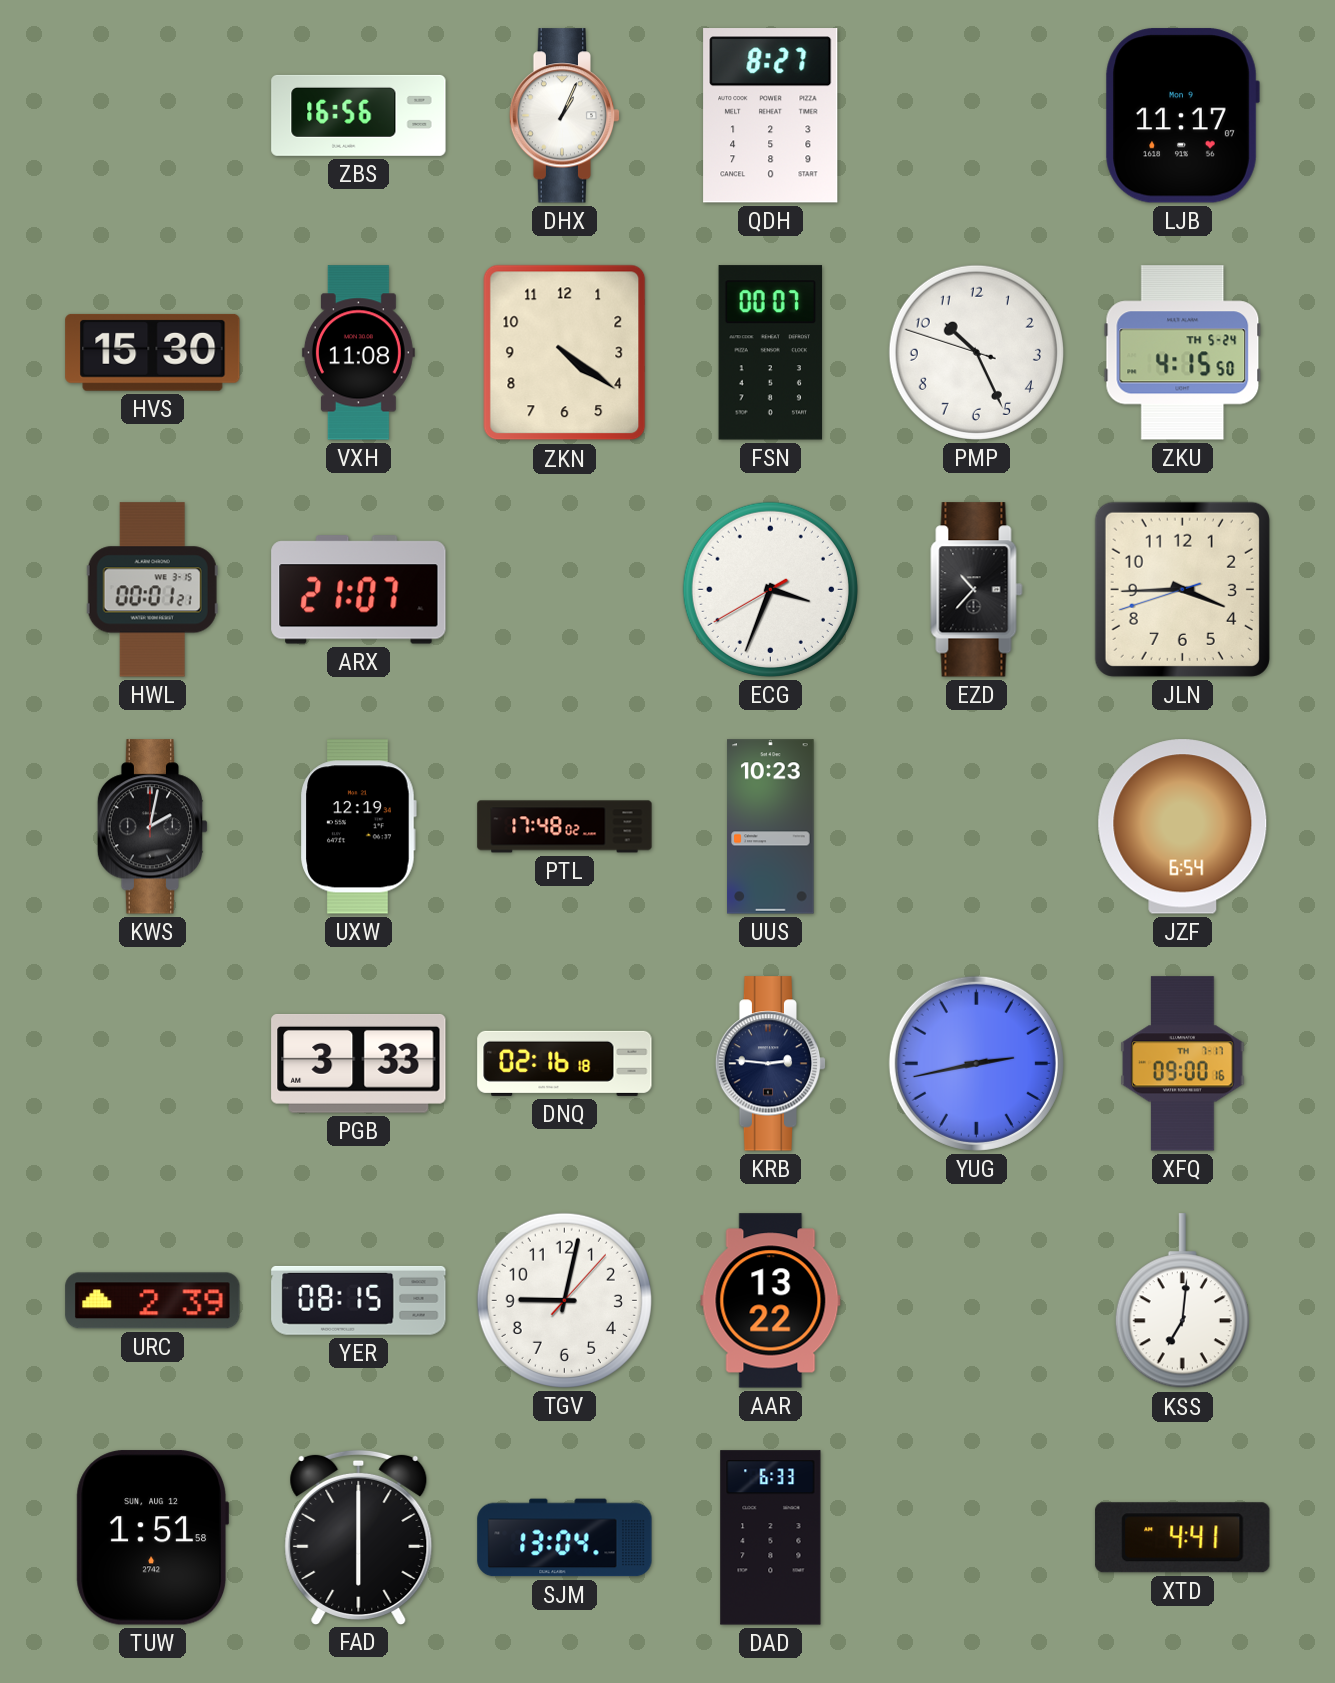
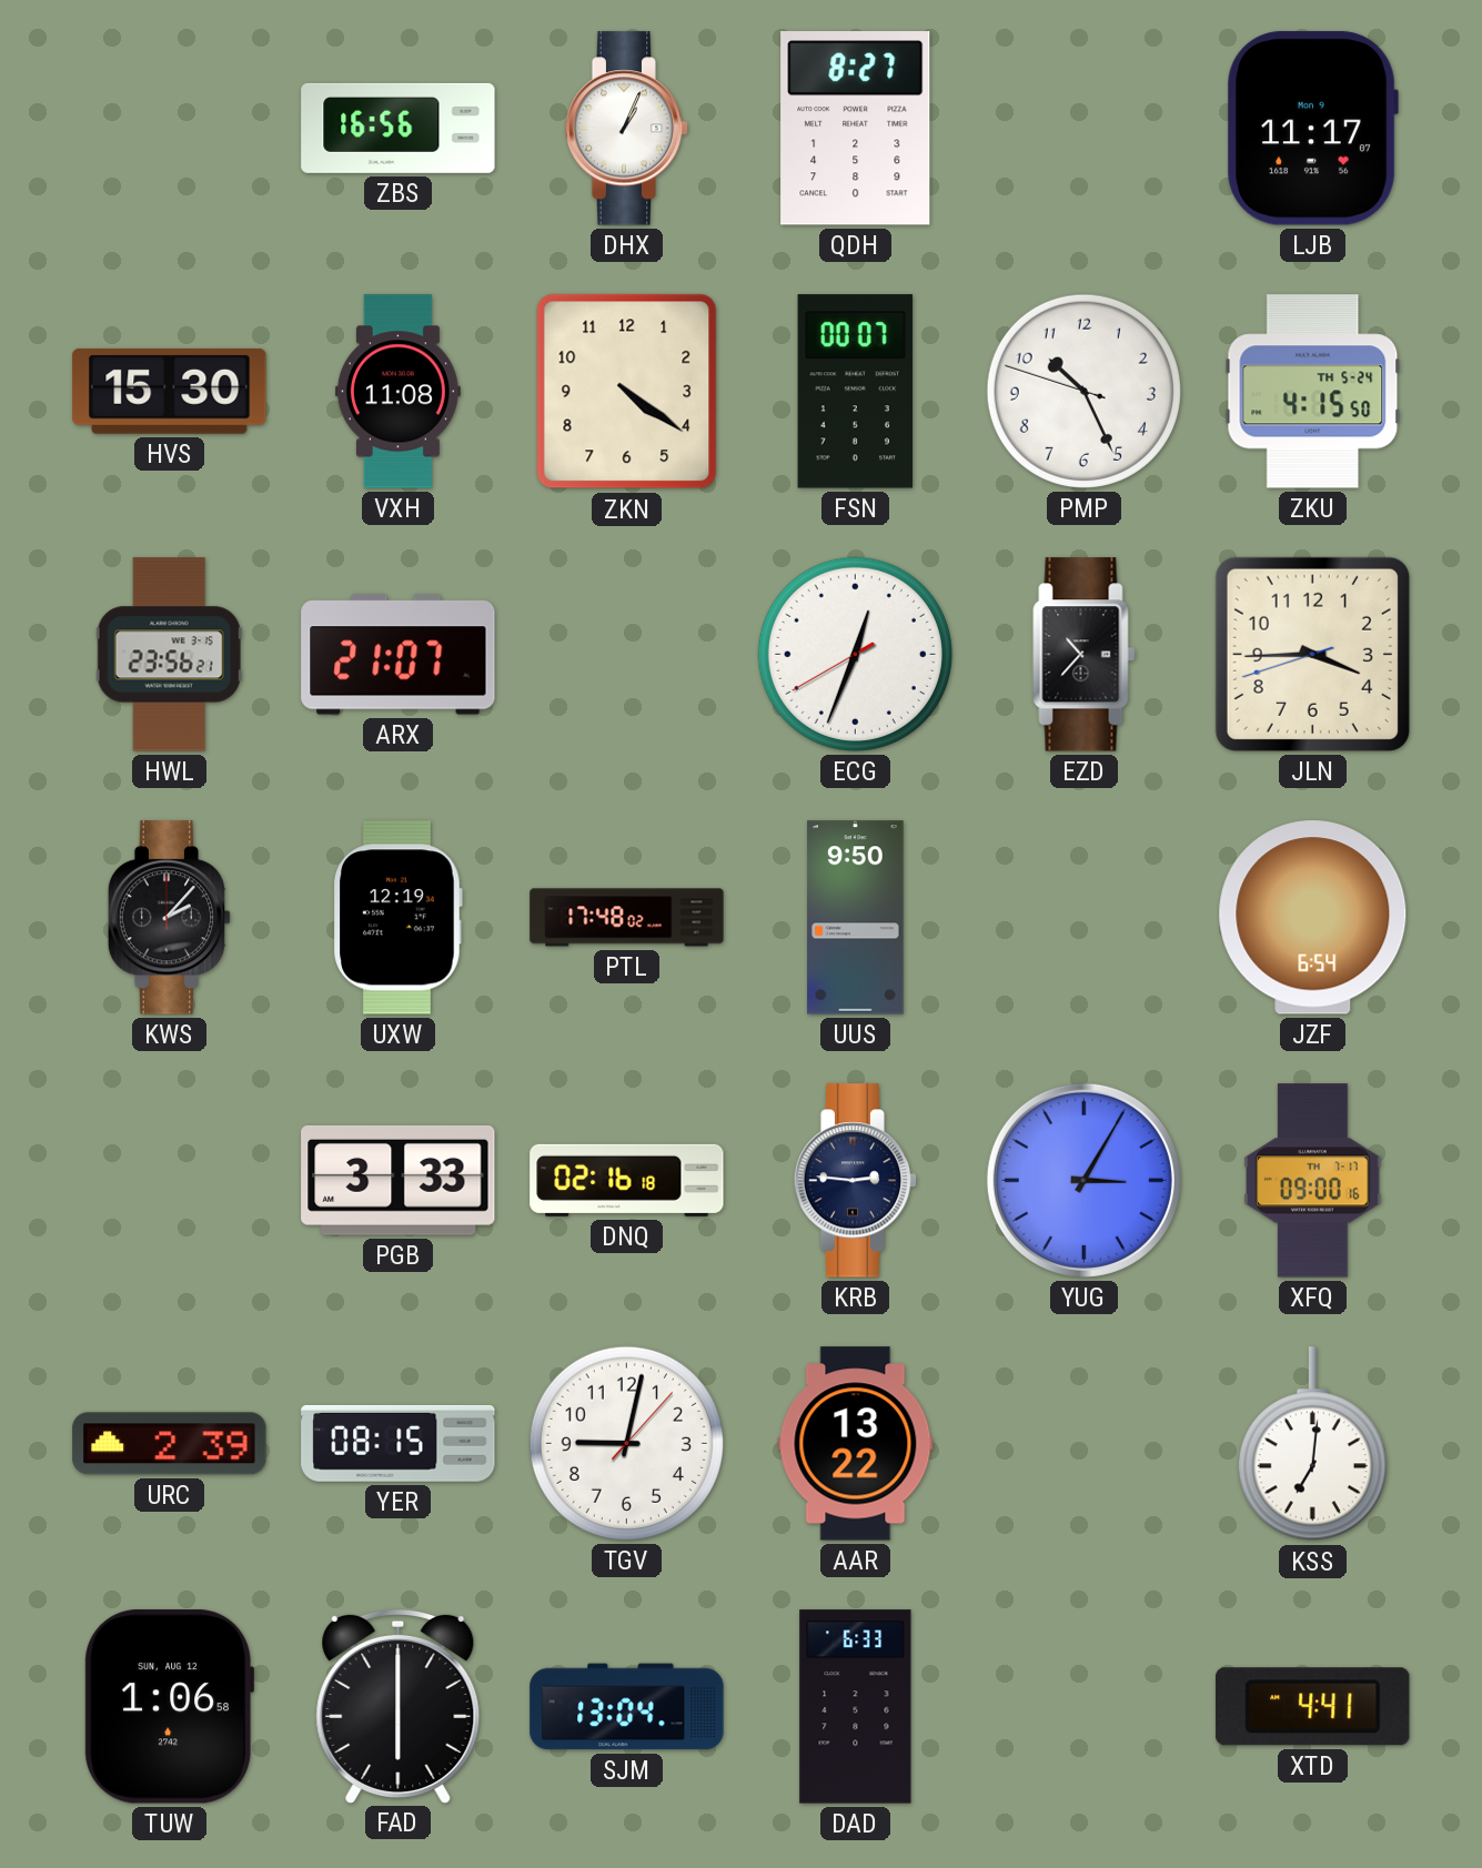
HWL: 00:01 -> 23:56
ECG: 3:33 -> 12:33
KWS: 2:02 -> 2:07
UUS: 10:23 -> 9:50
YUG: 2:43 -> 3:05
TUW: 1:51 -> 1:06
